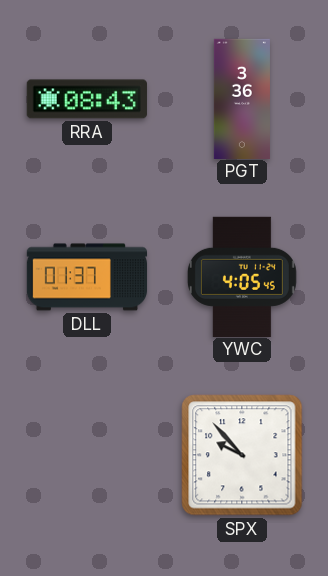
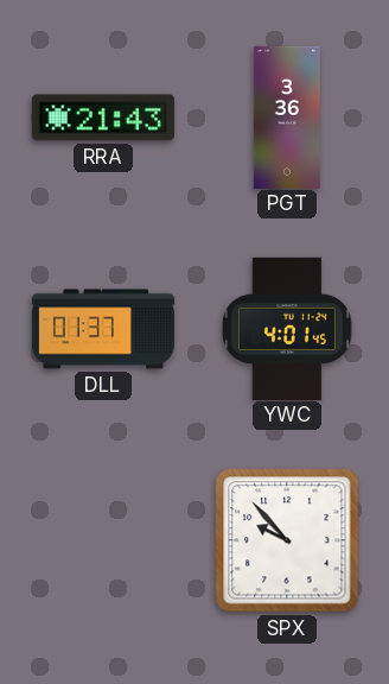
RRA: 08:43 -> 21:43
YWC: 4:05 -> 4:01
